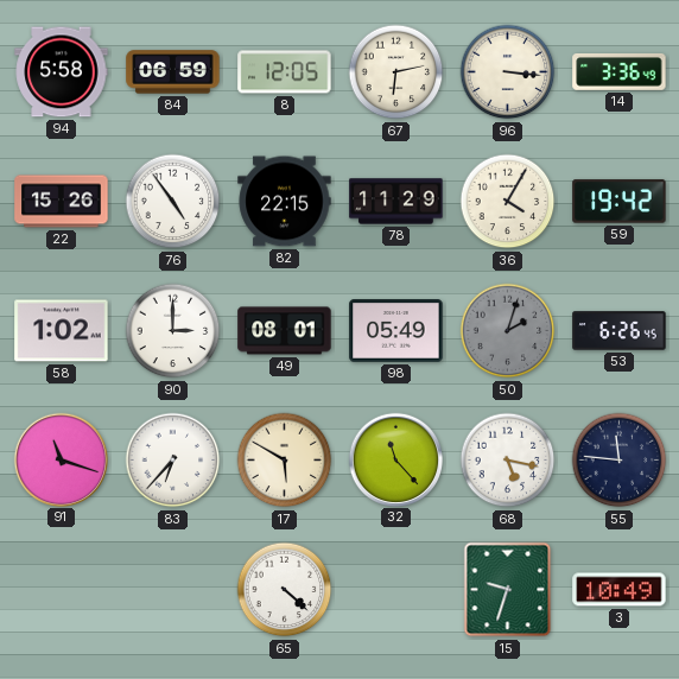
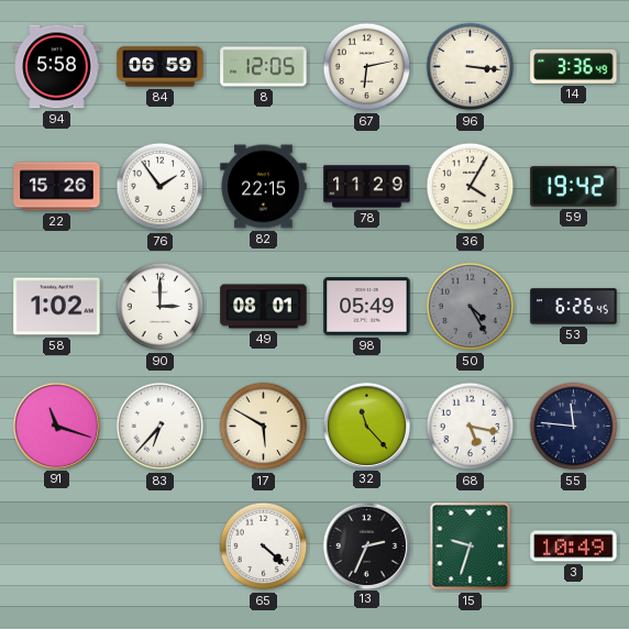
76: 4:54 -> 1:54
50: 2:03 -> 4:25
13: none -> 2:34
